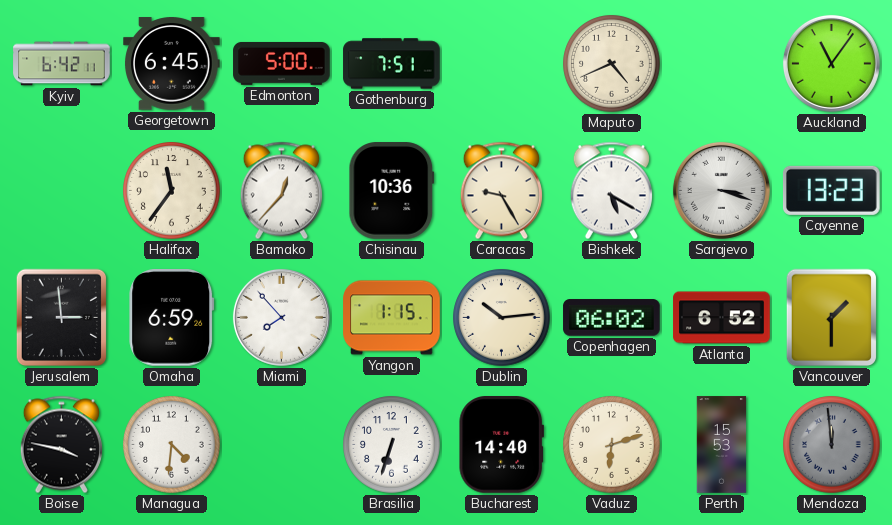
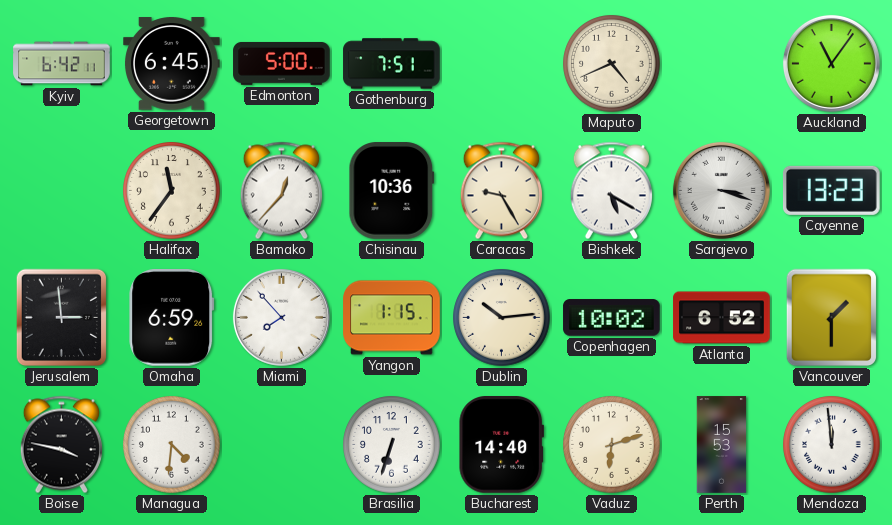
Copenhagen: 06:02 -> 10:02
Mendoza dial: grey -> white
